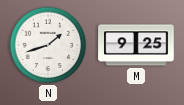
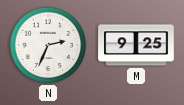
N: 1:42 -> 2:34
